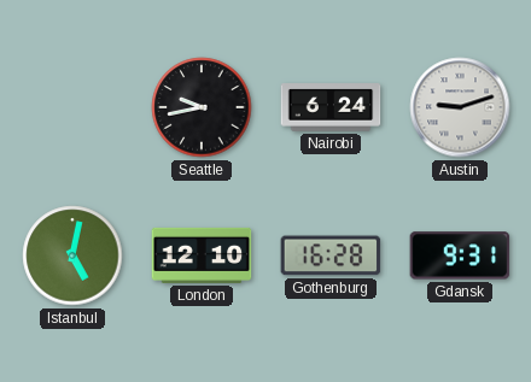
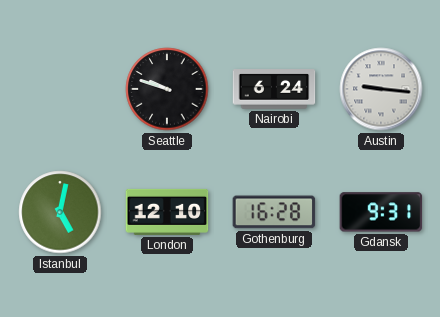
Seattle: 9:43 -> 9:48
Austin: 9:12 -> 9:16
